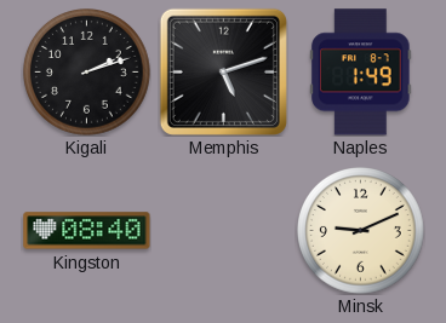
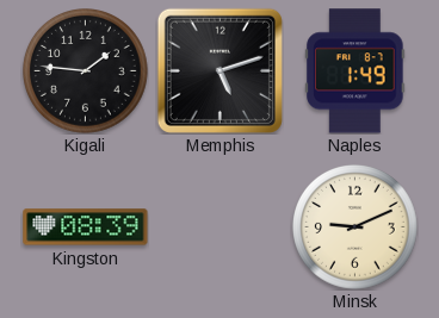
Kigali: 2:12 -> 1:46
Kingston: 08:40 -> 08:39
